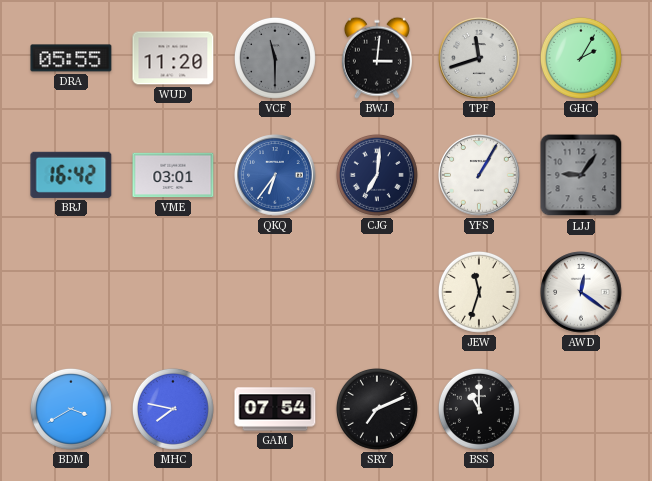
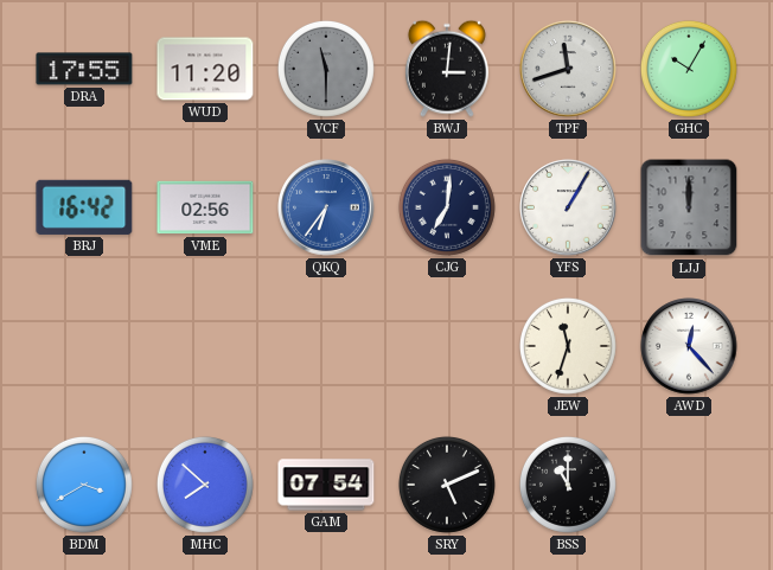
DRA: 05:55 -> 17:55
GHC: 2:05 -> 10:05
VME: 03:01 -> 02:56
LJJ: 9:06 -> 12:00
AWD: 12:21 -> 12:23
MHC: 7:47 -> 7:52
SRY: 7:11 -> 5:11
